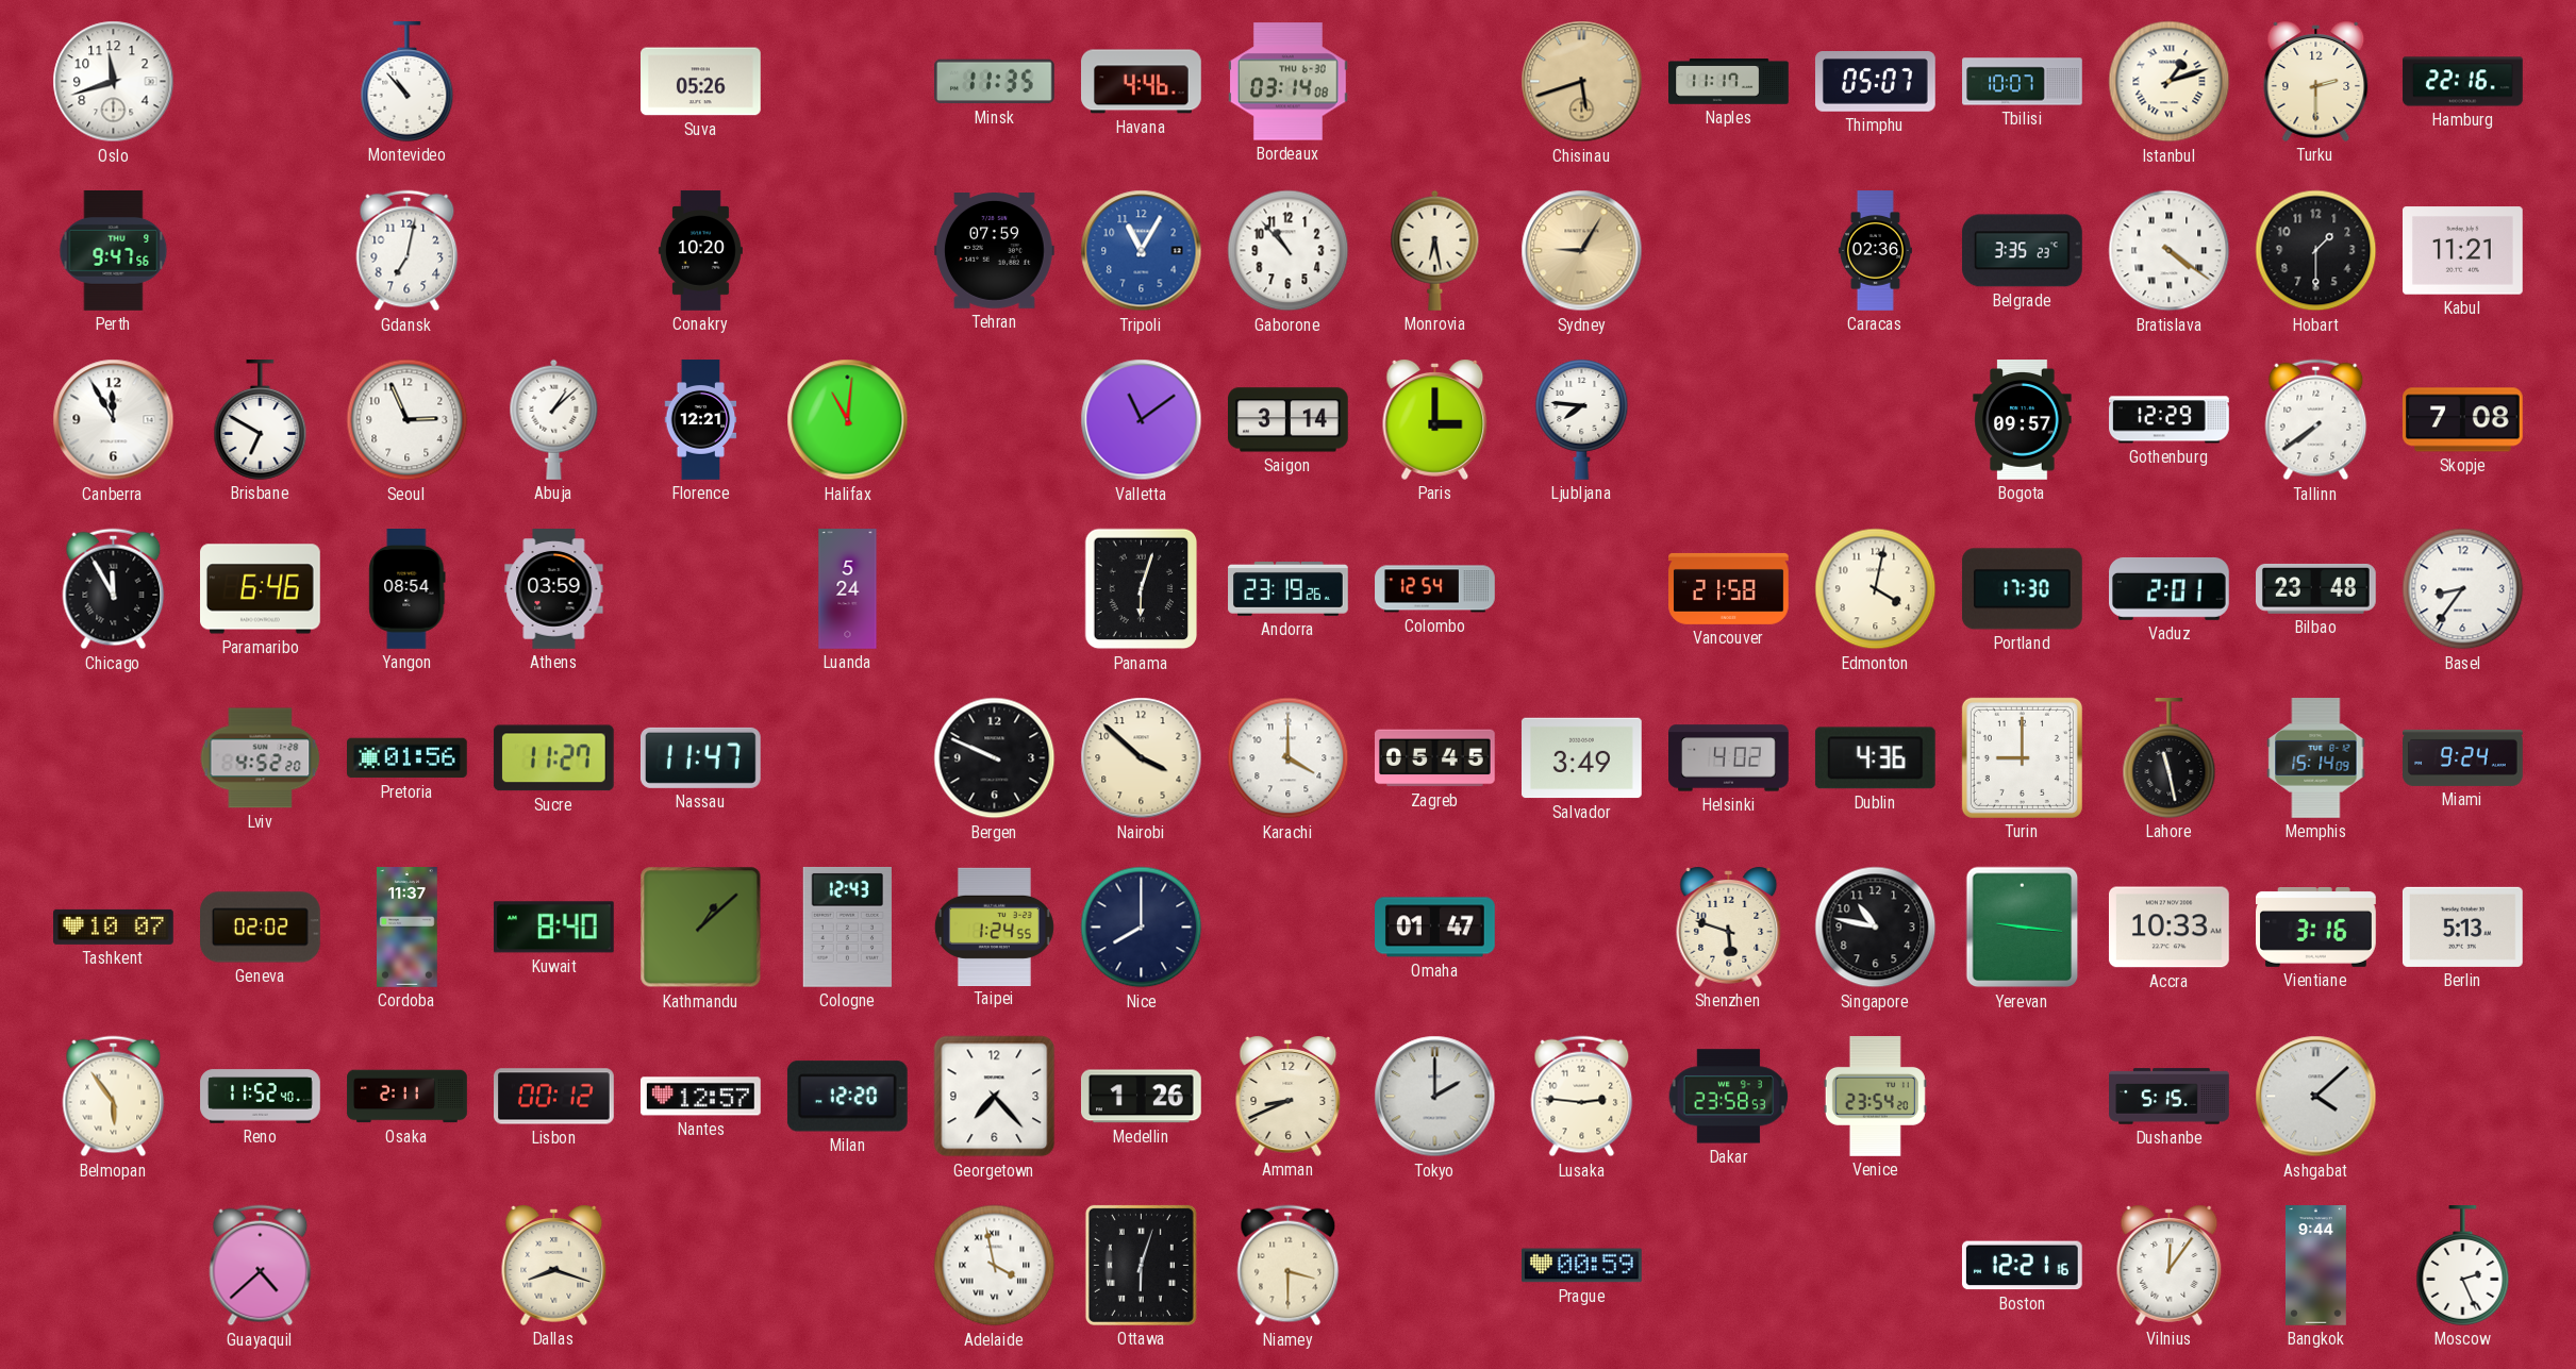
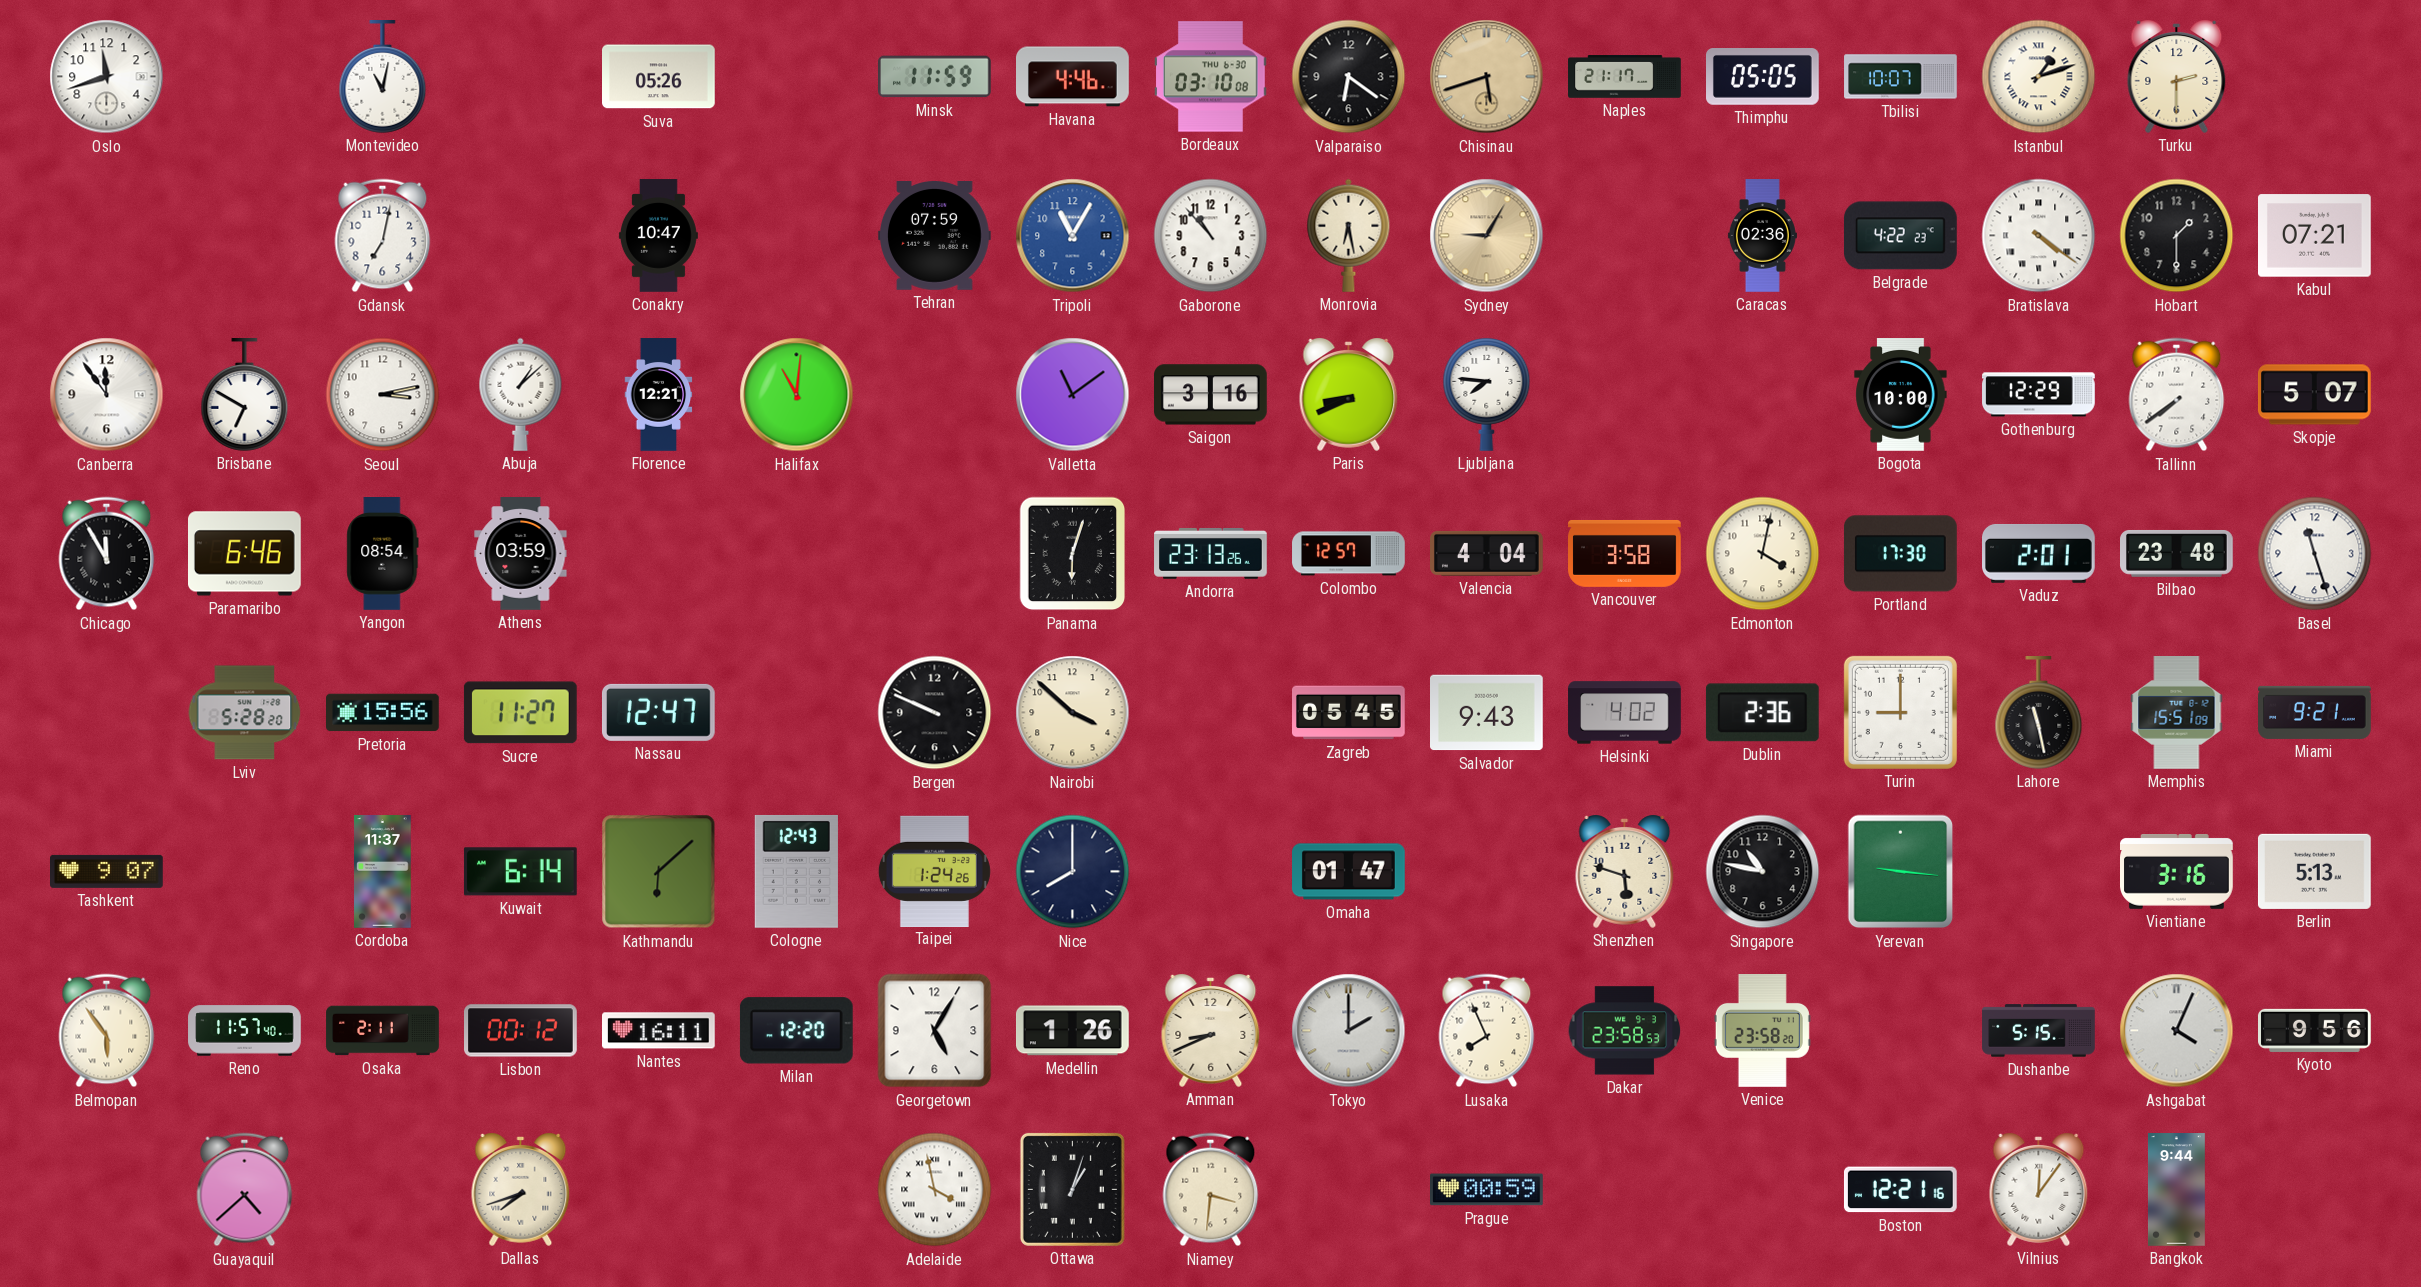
Montevideo: 10:53 -> 11:02
Minsk: 11:35 -> 11:59
Bordeaux: 03:14 -> 03:10
Valparaiso: none -> 6:21
Naples: 11:17 -> 21:17
Thimphu: 05:07 -> 05:05
Hamburg: 22:16 -> none
Perth: 9:47 -> none
Conakry: 10:20 -> 10:47
Belgrade: 3:35 -> 4:22
Kabul: 11:21 -> 07:21
Canberra: 11:55 -> 11:54
Seoul: 2:56 -> 3:13
Saigon: 3:14 -> 3:16
Paris: 3:00 -> 8:41
Bogota: 09:57 -> 10:00
Skopje: 7:08 -> 5:07
Luanda: 5:24 -> none
Andorra: 23:19 -> 23:13
Colombo: 12:54 -> 12:57
Valencia: none -> 4:04
Vancouver: 21:58 -> 3:58
Basel: 8:36 -> 11:27
Lviv: 4:52 -> 5:28
Pretoria: 01:56 -> 15:56
Nassau: 11:47 -> 12:47
Karachi: 4:00 -> none
Salvador: 3:49 -> 9:43
Dublin: 4:36 -> 2:36
Memphis: 15:14 -> 15:51
Miami: 9:24 -> 9:21
Tashkent: 10:07 -> 9:07
Geneva: 02:02 -> none
Kuwait: 8:40 -> 6:14
Kathmandu: 1:08 -> 6:08
Taipei: 1:24:55 -> 1:24:26
Accra: 10:33 -> none
Reno: 11:52 -> 11:57
Nantes: 12:57 -> 16:11
Georgetown: 7:23 -> 5:05
Lusaka: 2:46 -> 7:56
Venice: 23:54 -> 23:58
Ashgabat: 4:08 -> 4:04
Kyoto: none -> 9:56
Dallas: 8:18 -> 7:42
Ottawa: 6:03 -> 1:03
Niamey: 3:30 -> 3:31
Moscow: 2:26 -> none
